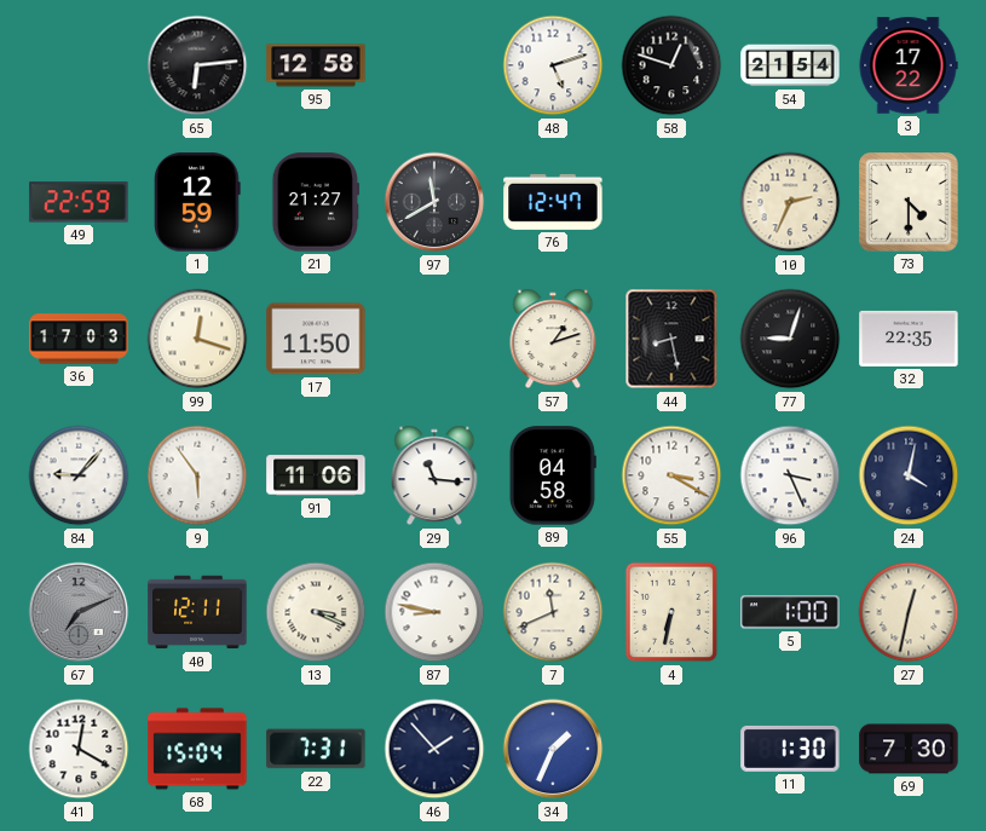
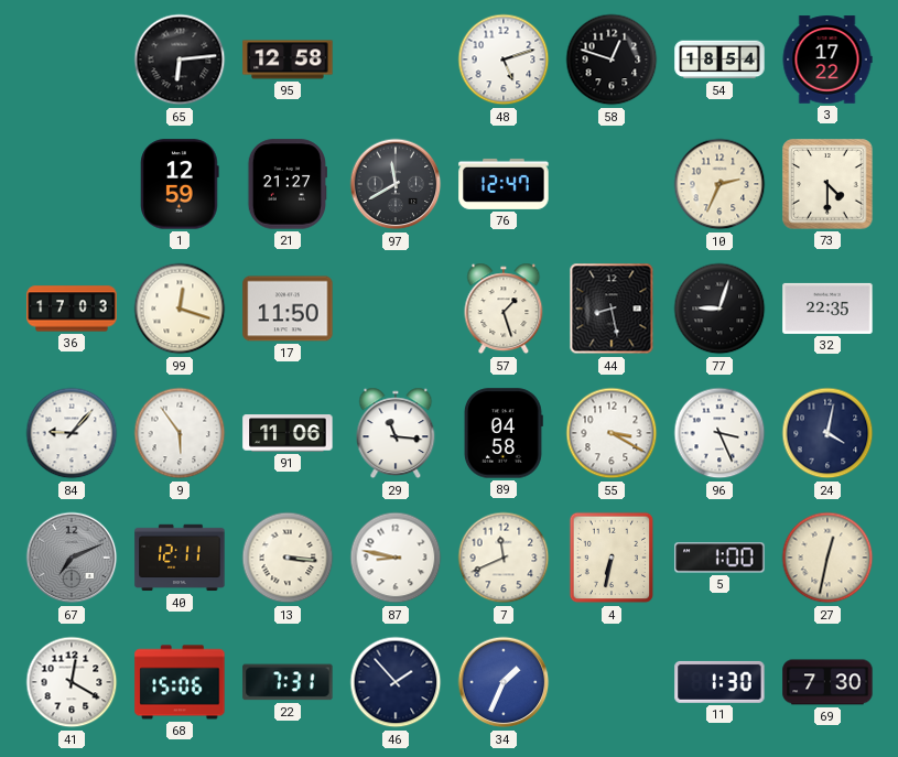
54: 21:54 -> 18:54
49: 22:59 -> none
57: 1:12 -> 1:27
13: 3:19 -> 3:16
68: 15:04 -> 15:06
